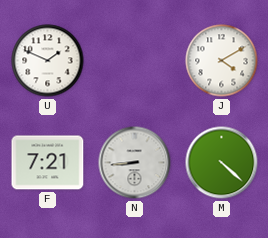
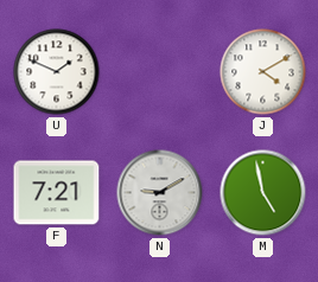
N: 8:44 -> 9:10
M: 4:22 -> 4:58
